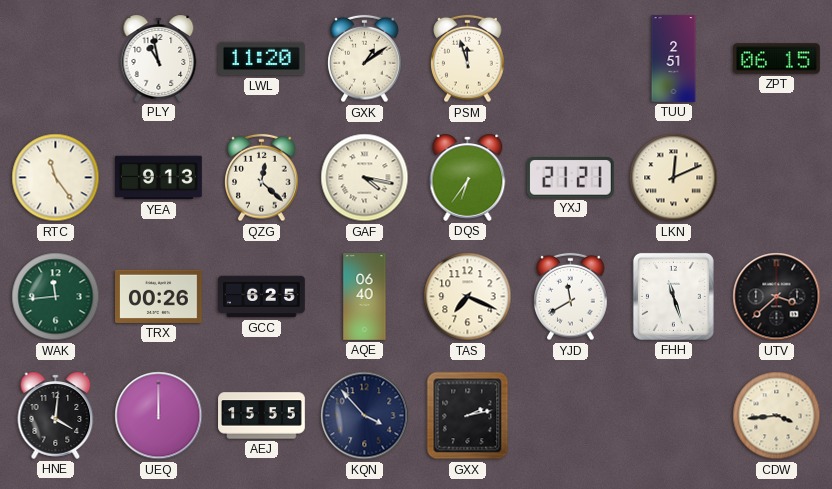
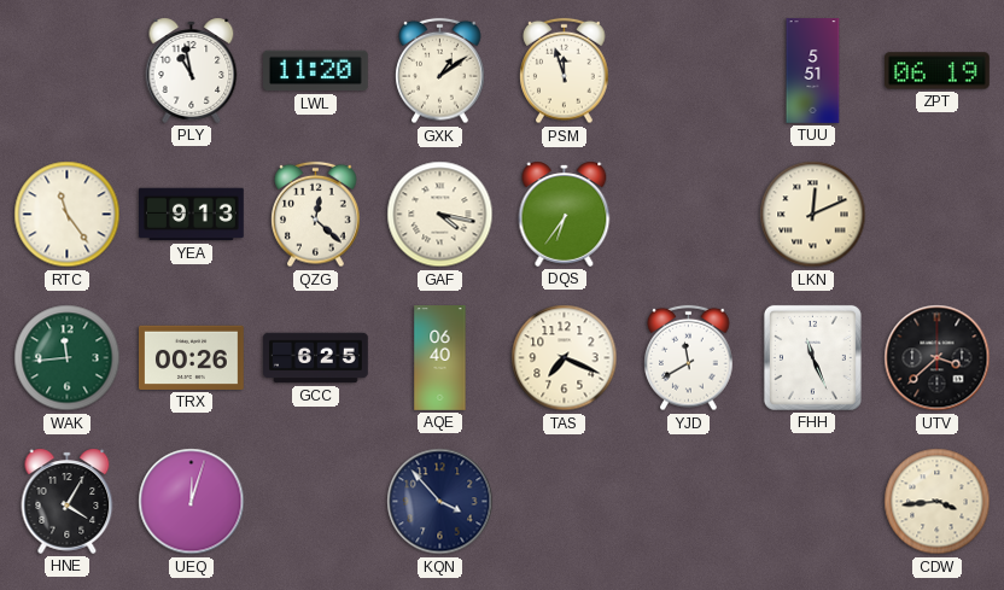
TUU: 2:51 -> 5:51
ZPT: 06:15 -> 06:19
YXJ: 21:21 -> none
FHH: 11:27 -> 11:26
HNE: 4:01 -> 4:05
UEQ: 12:00 -> 12:03
AEJ: 15:55 -> none
GXX: 2:13 -> none
